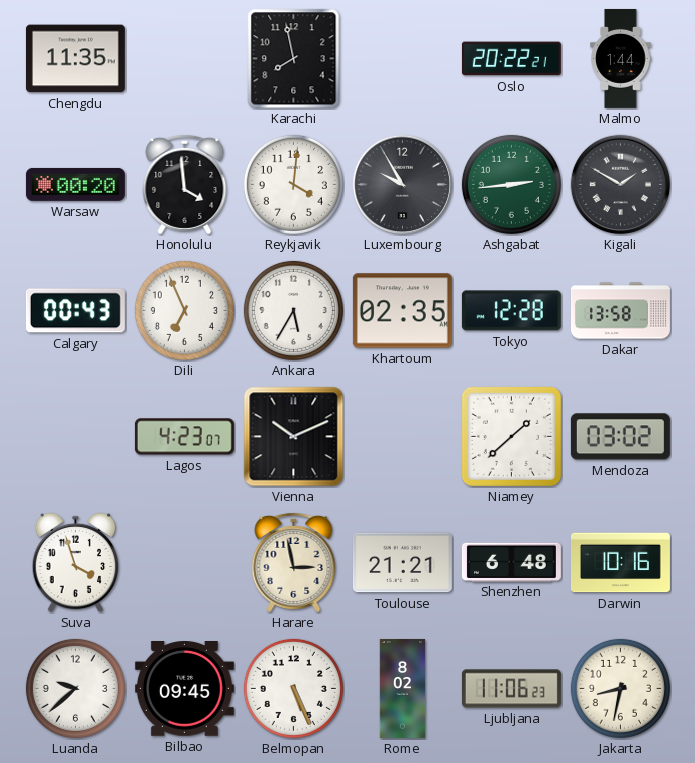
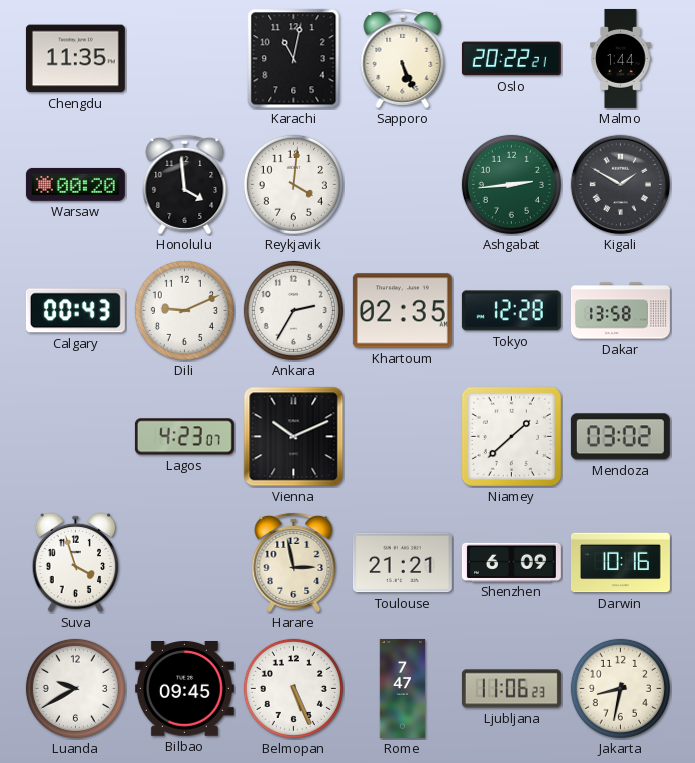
Karachi: 7:58 -> 11:02
Sapporo: none -> 5:26
Luxembourg: 9:55 -> none
Dili: 6:56 -> 9:11
Ankara: 5:35 -> 2:35
Shenzhen: 6:48 -> 6:09
Luanda: 9:38 -> 9:40
Rome: 8:02 -> 7:47
